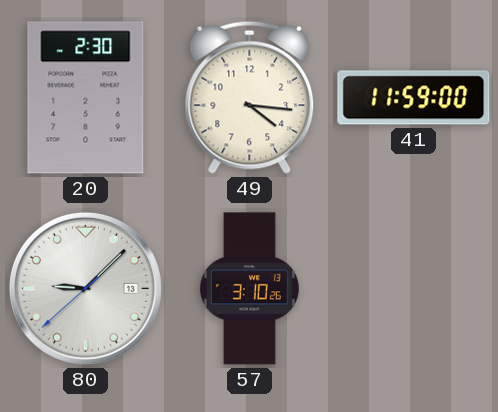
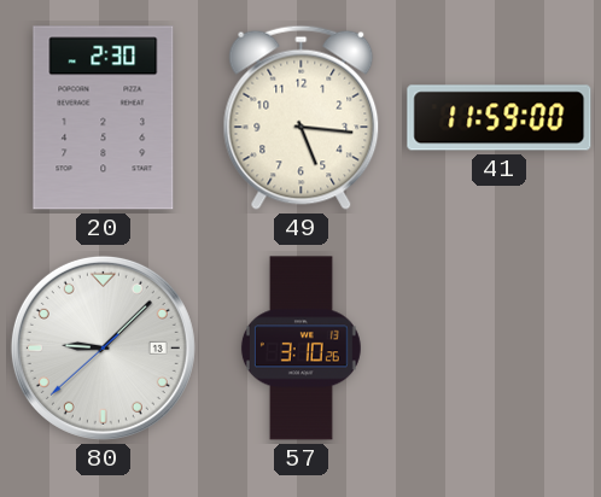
49: 4:16 -> 5:16
